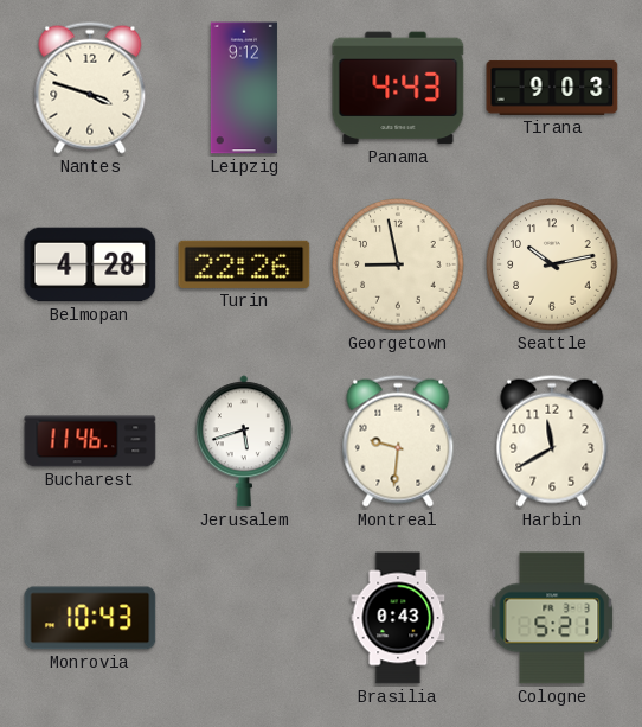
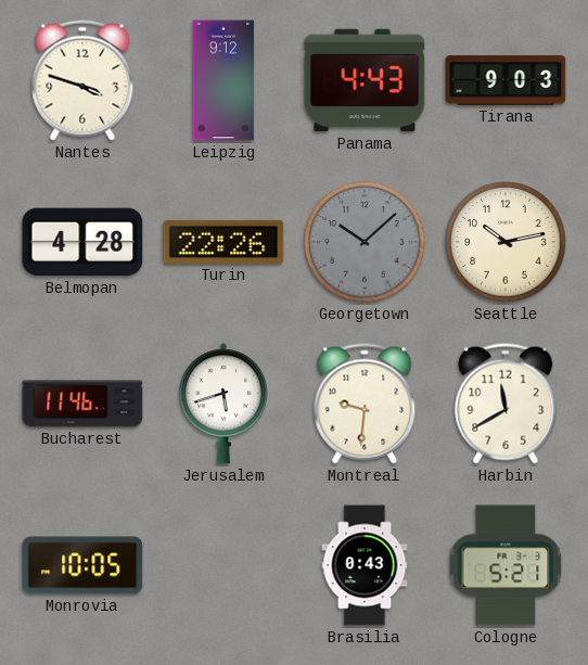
Georgetown: 8:58 -> 10:08
Georgetown dial: cream -> grey
Monrovia: 10:43 -> 10:05
